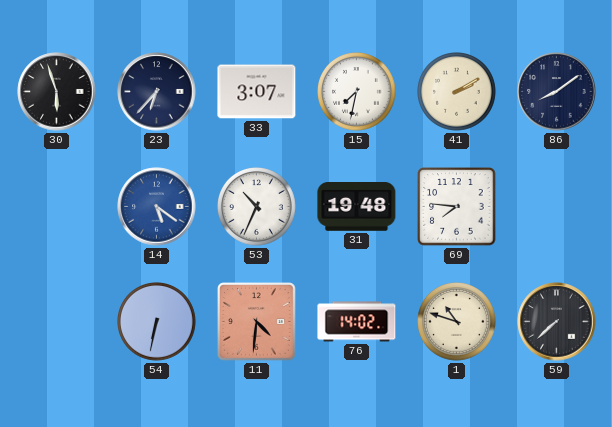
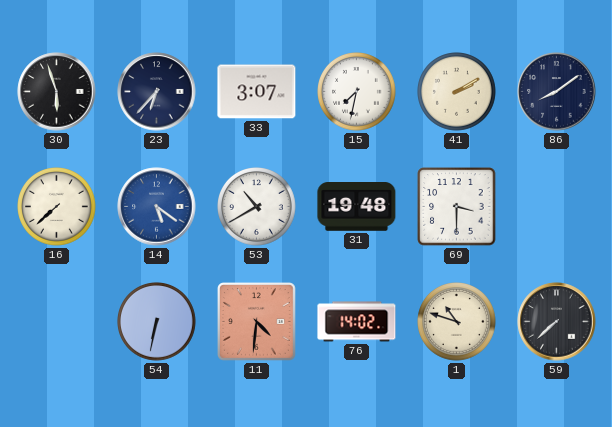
16: none -> 7:38
53: 10:34 -> 10:40
69: 7:46 -> 3:30
